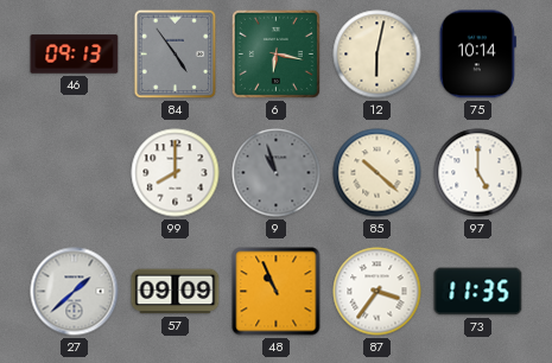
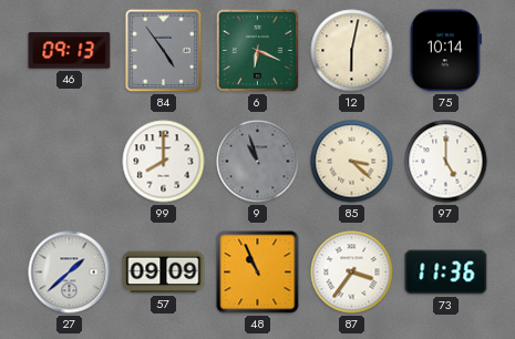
6: 6:17 -> 6:19
85: 10:22 -> 3:22
73: 11:35 -> 11:36
